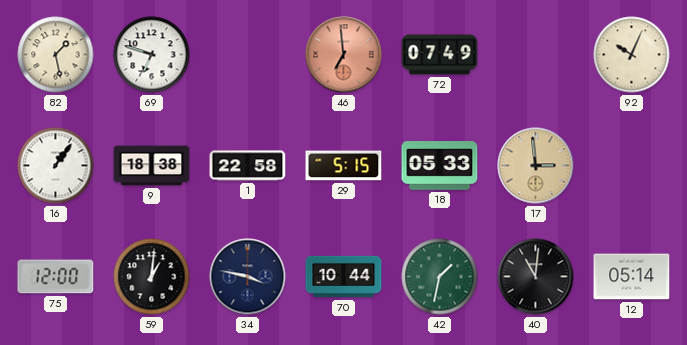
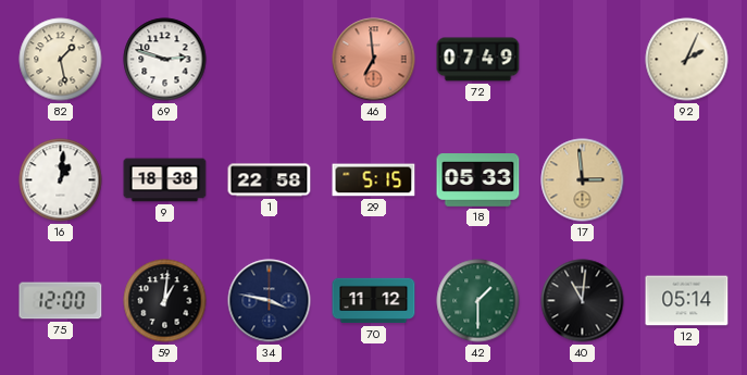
69: 6:48 -> 2:48
92: 10:04 -> 2:04
16: 1:06 -> 1:01
70: 10:44 -> 11:12
42: 1:32 -> 1:30
